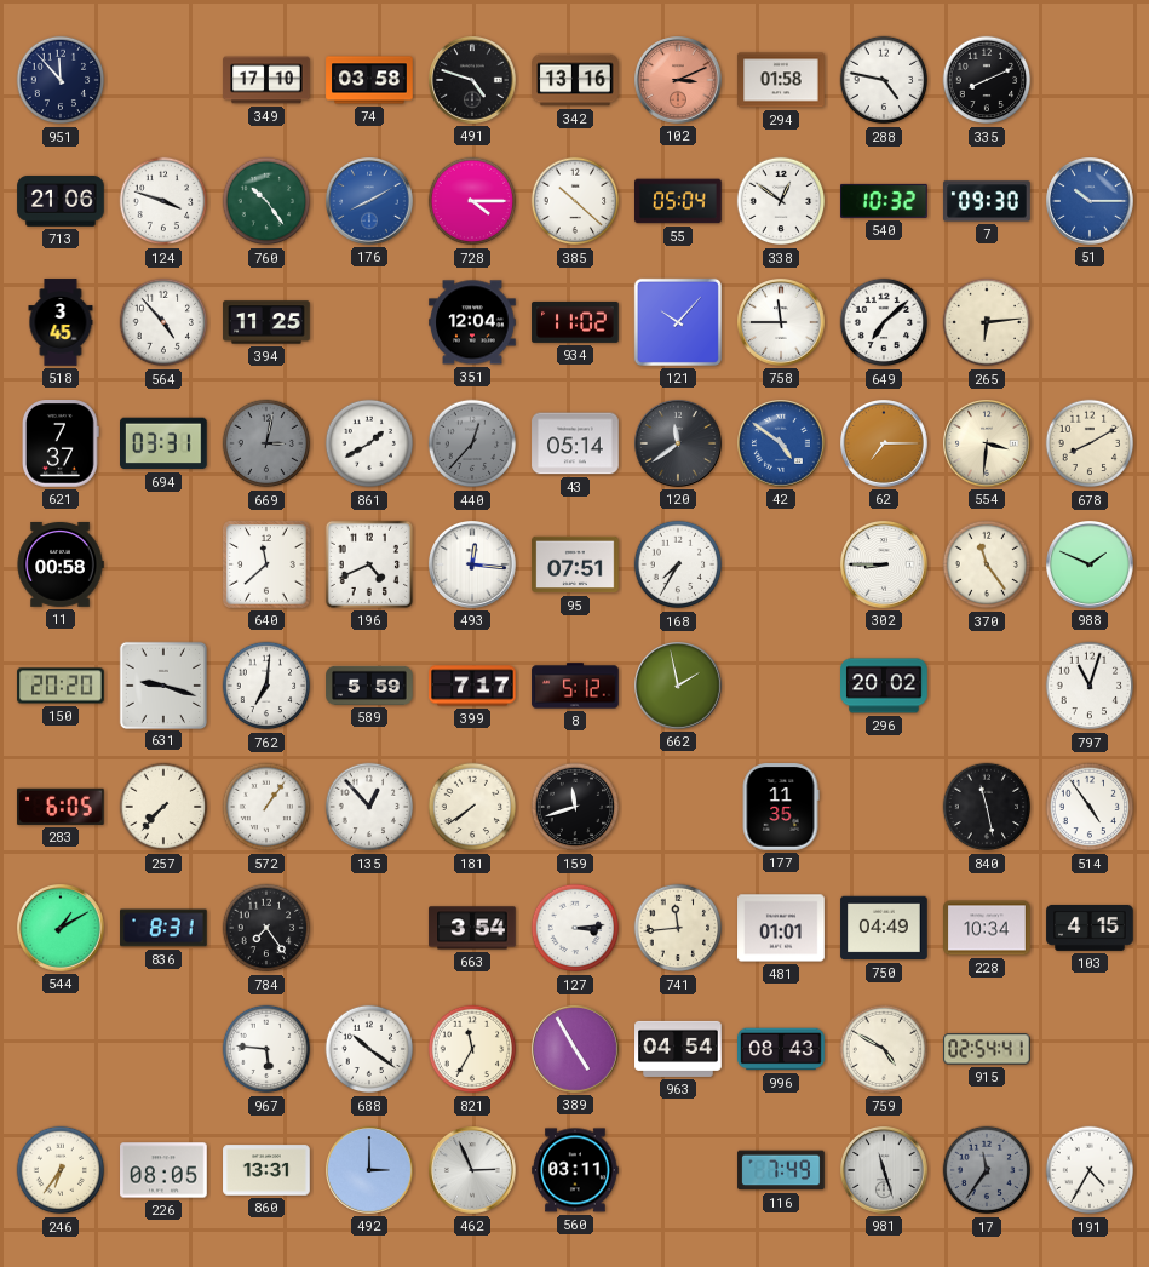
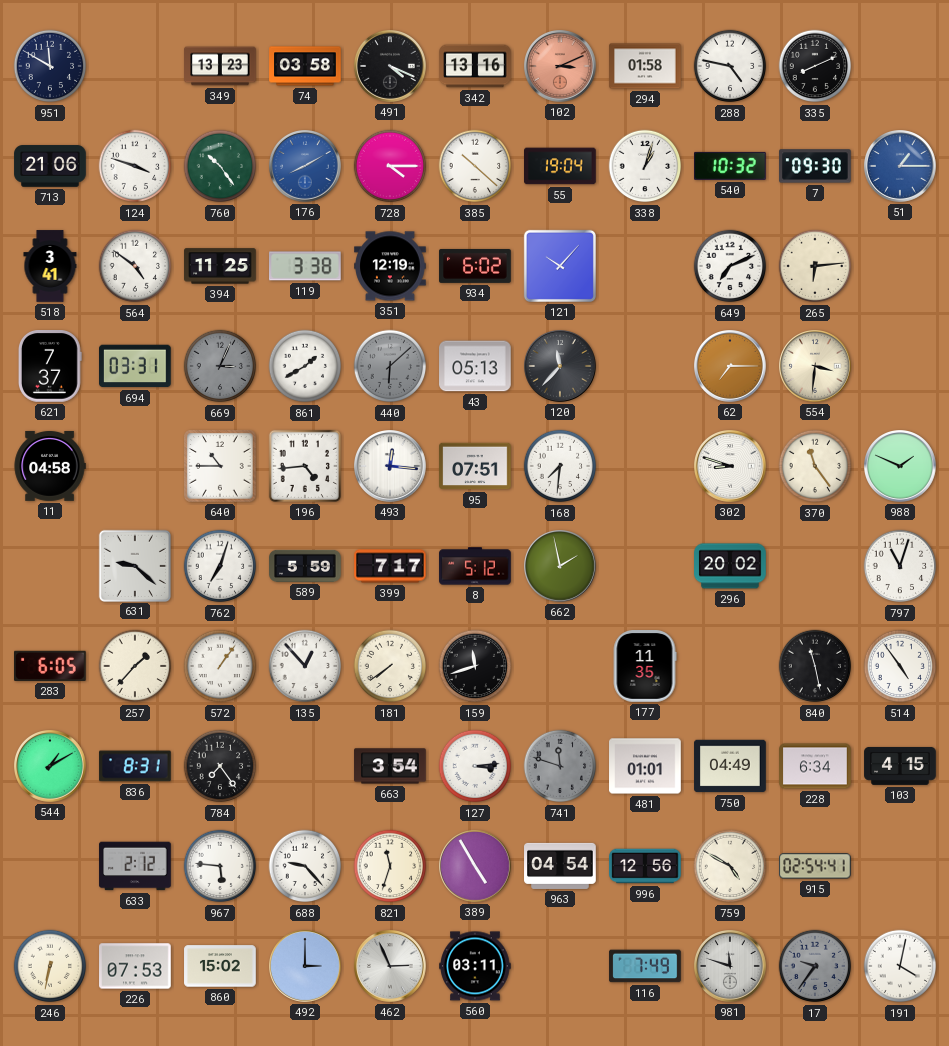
951: 11:53 -> 11:50
349: 17:10 -> 13:23
491: 4:48 -> 4:19
55: 05:04 -> 19:04
338: 12:51 -> 1:03
51: 10:15 -> 1:15
518: 3:45 -> 3:41
564: 4:53 -> 4:51
119: none -> 3:38
351: 12:04 -> 12:19
934: 11:02 -> 6:02
758: 11:45 -> none
649: 7:08 -> 7:11
669: 3:02 -> 3:04
440: 12:37 -> 6:08
43: 05:14 -> 05:13
120: 11:39 -> 11:37
42: 4:51 -> none
678: 8:10 -> none
11: 00:58 -> 04:58
640: 11:38 -> 10:45
196: 4:41 -> 4:44
168: 7:35 -> 7:31
302: 8:45 -> 8:48
150: 20:20 -> none
631: 9:18 -> 9:22
762: 7:01 -> 7:03
257: 7:37 -> 1:37
741: 11:44 -> 11:48
741 dial: cream -> grey
228: 10:34 -> 6:34
633: none -> 2:12
688: 10:21 -> 9:23
821: 11:35 -> 11:33
996: 08:43 -> 12:56
246: 6:36 -> 6:32
226: 08:05 -> 07:53
860: 13:31 -> 15:02
981: 11:27 -> 11:48
17: 11:36 -> 9:36
191: 4:35 -> 4:02
